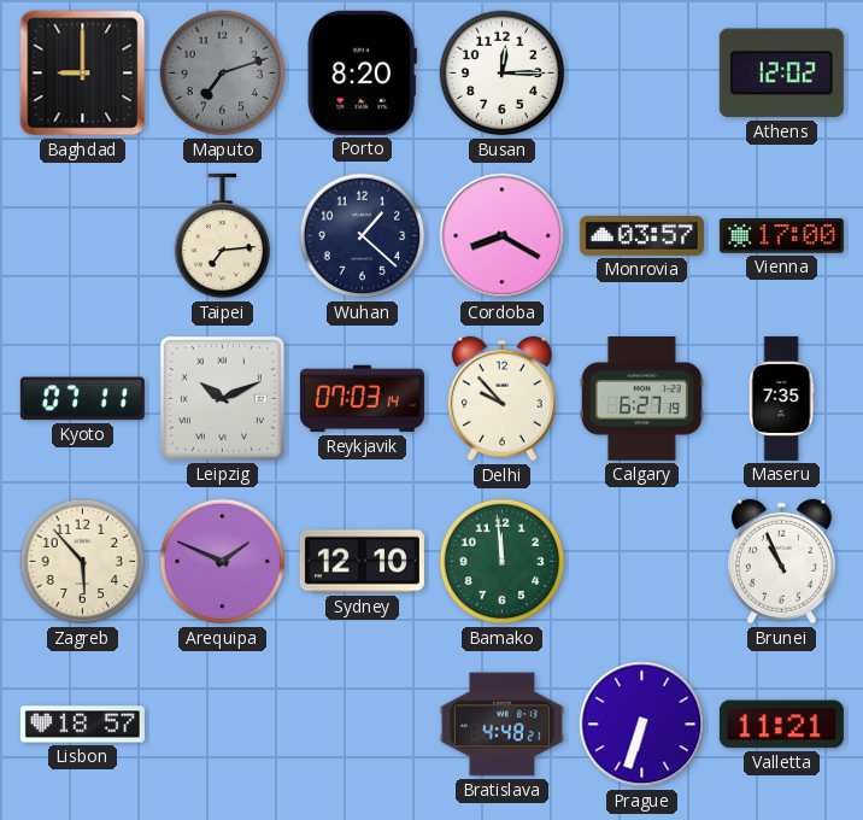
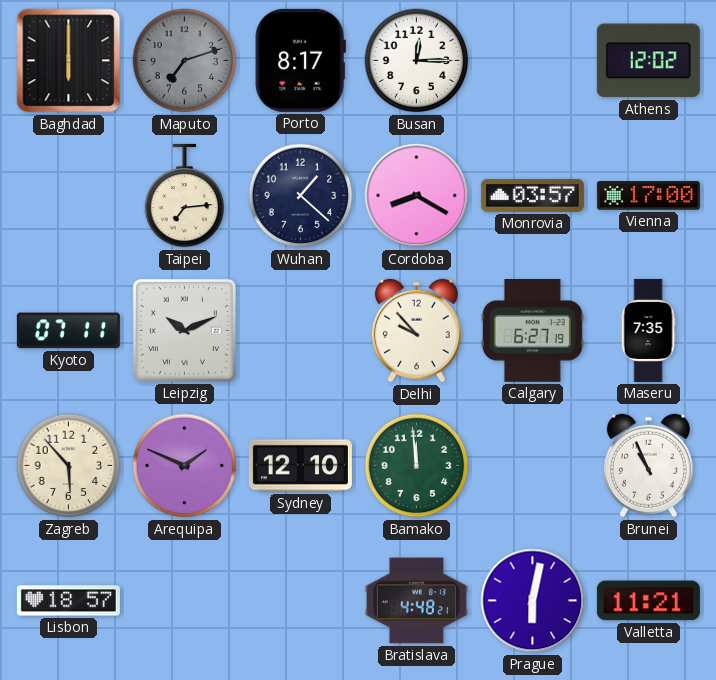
Baghdad: 9:00 -> 6:00
Porto: 8:20 -> 8:17
Reykjavik: 07:03 -> none
Prague: 6:33 -> 6:02
